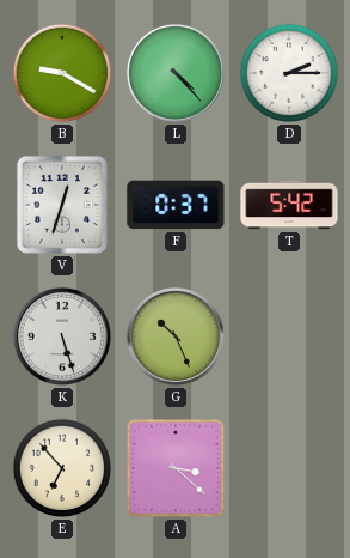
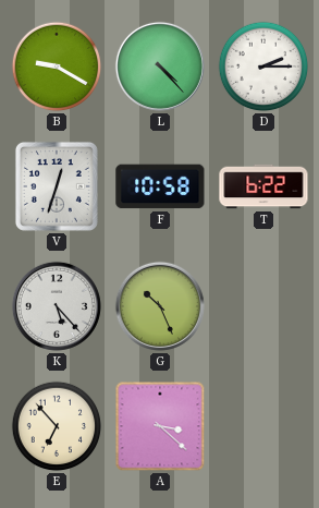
F: 0:37 -> 10:58
T: 5:42 -> 6:22
K: 5:27 -> 5:23
